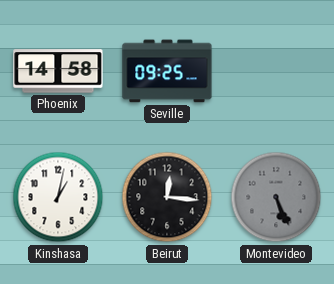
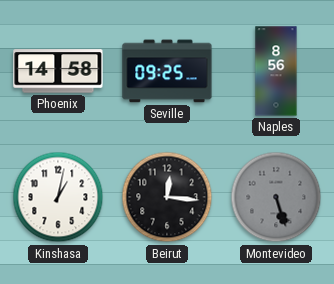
Naples: none -> 8:56
Montevideo: 5:26 -> 5:27
